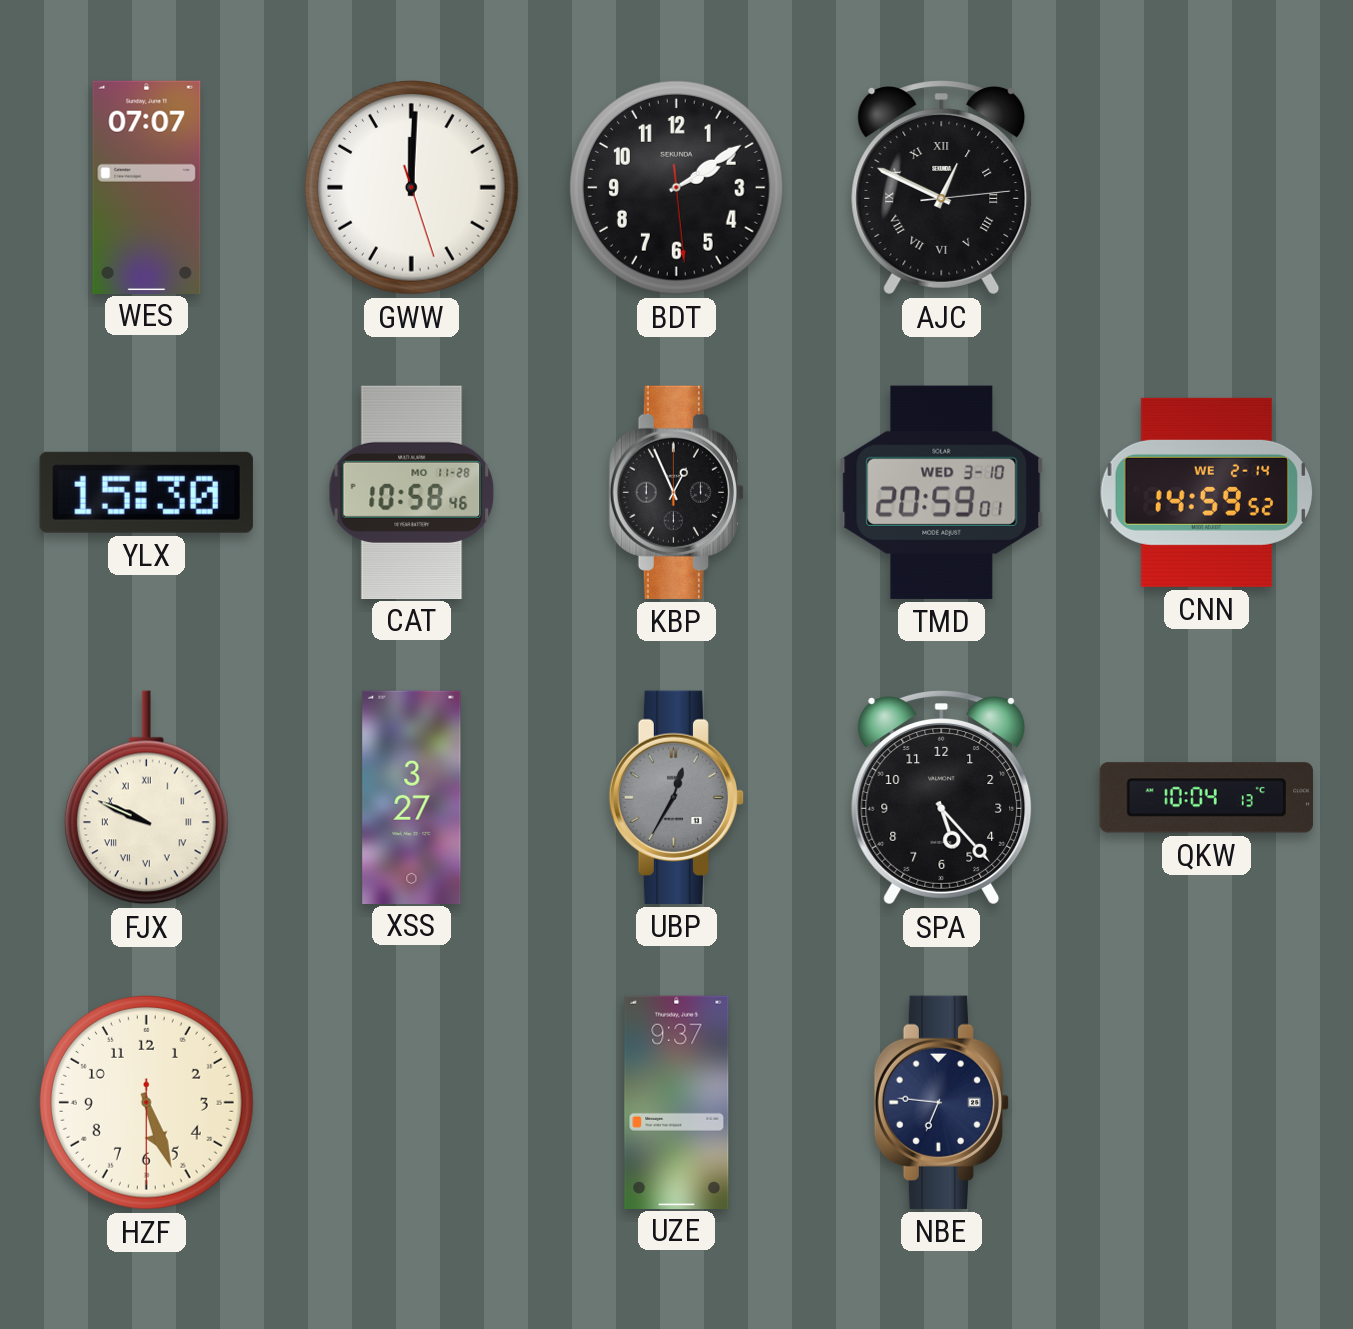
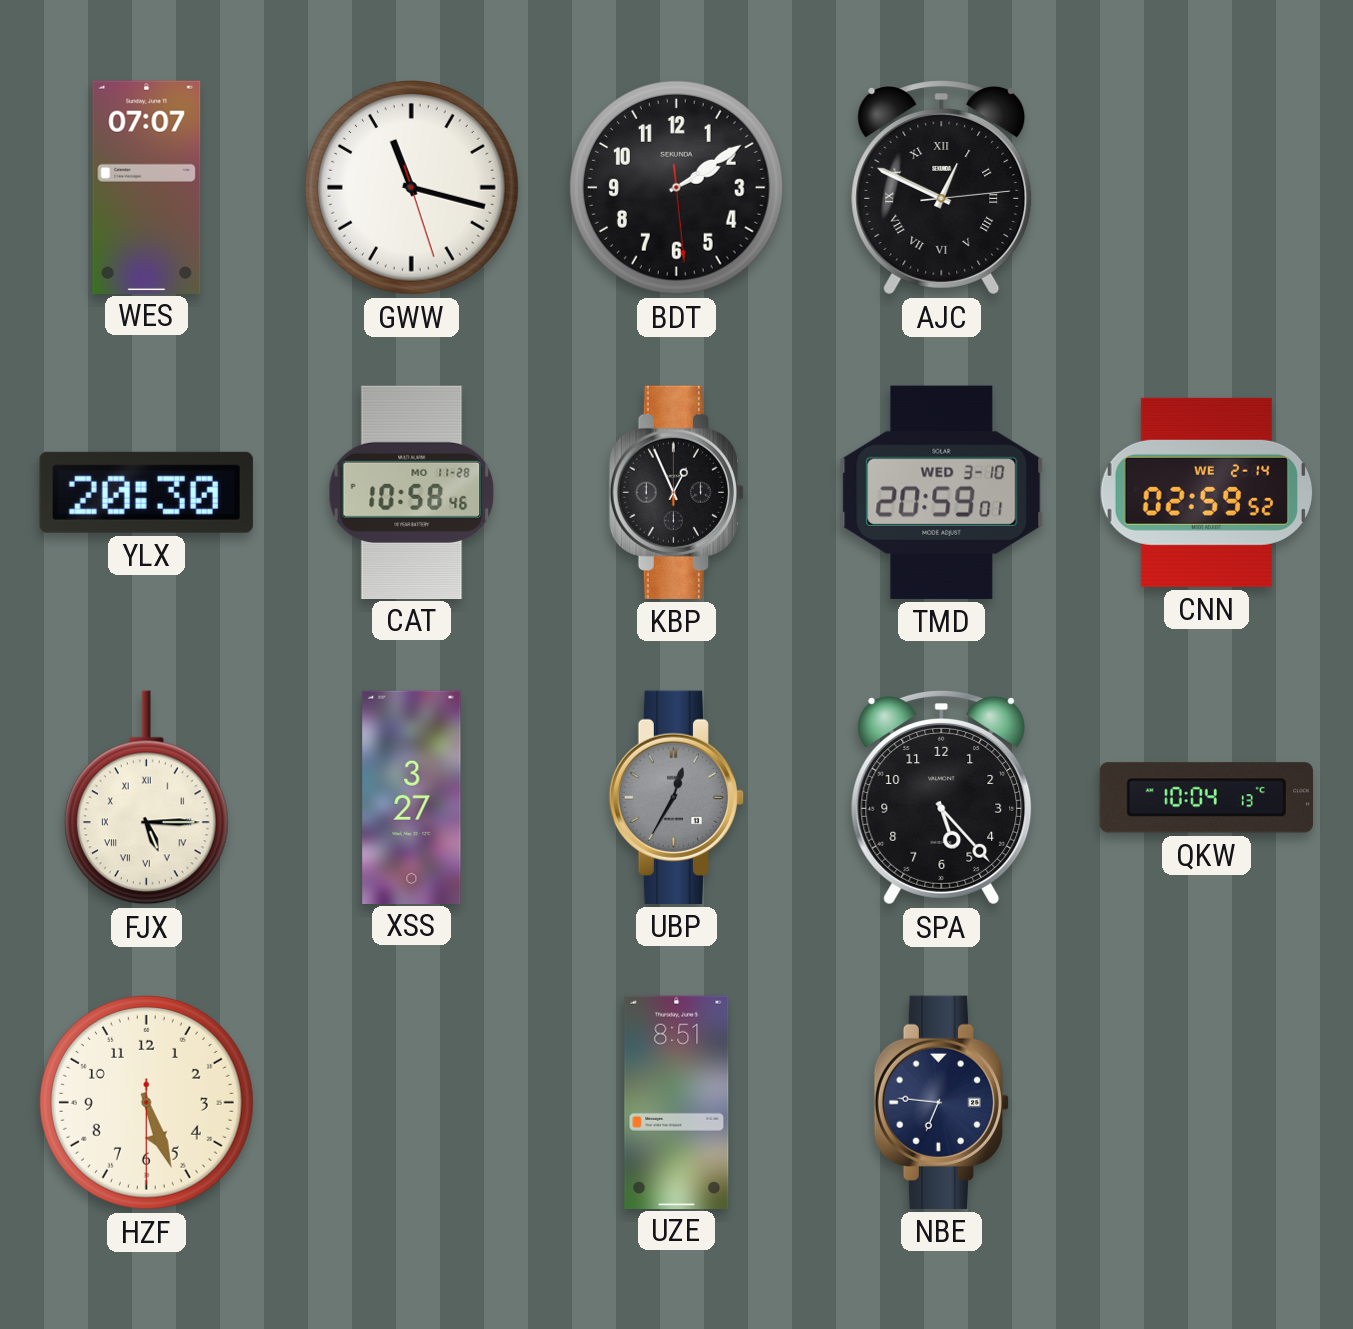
GWW: 12:00 -> 11:17
YLX: 15:30 -> 20:30
CNN: 14:59 -> 02:59
FJX: 9:49 -> 5:15
UZE: 9:37 -> 8:51
